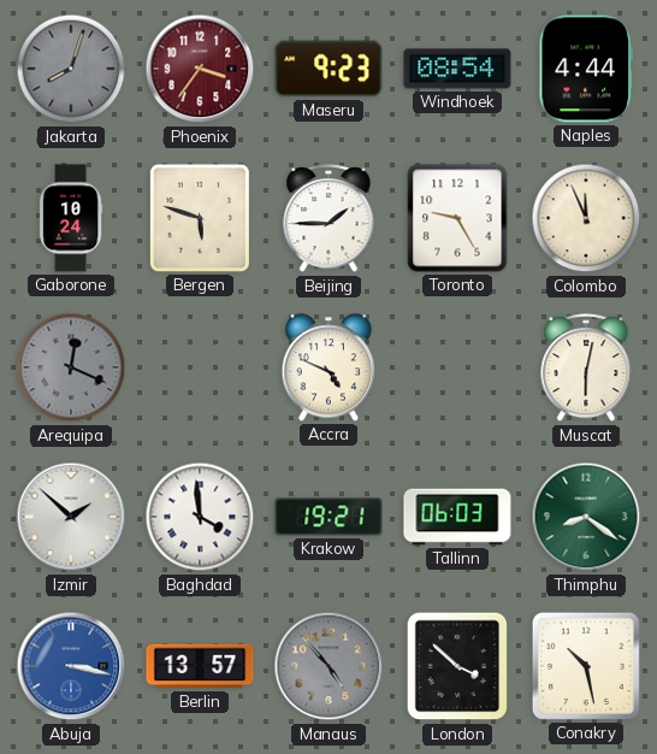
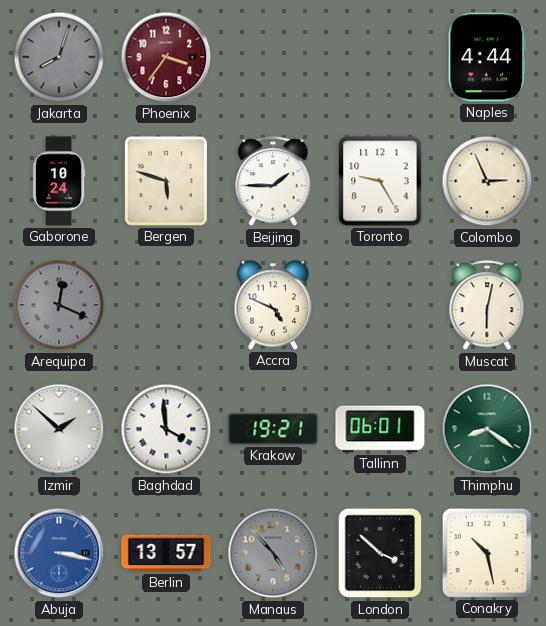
Maseru: 9:23 -> none
Windhoek: 08:54 -> none
Colombo: 11:56 -> 2:56
Tallinn: 06:03 -> 06:01
